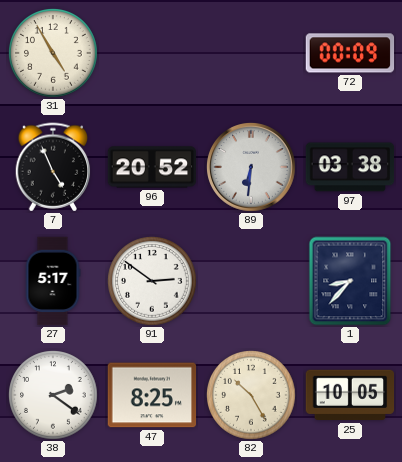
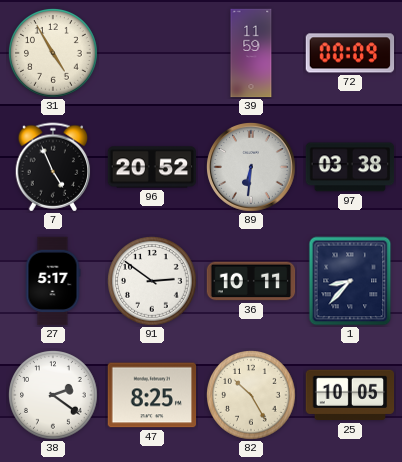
39: none -> 11:59
36: none -> 10:11
